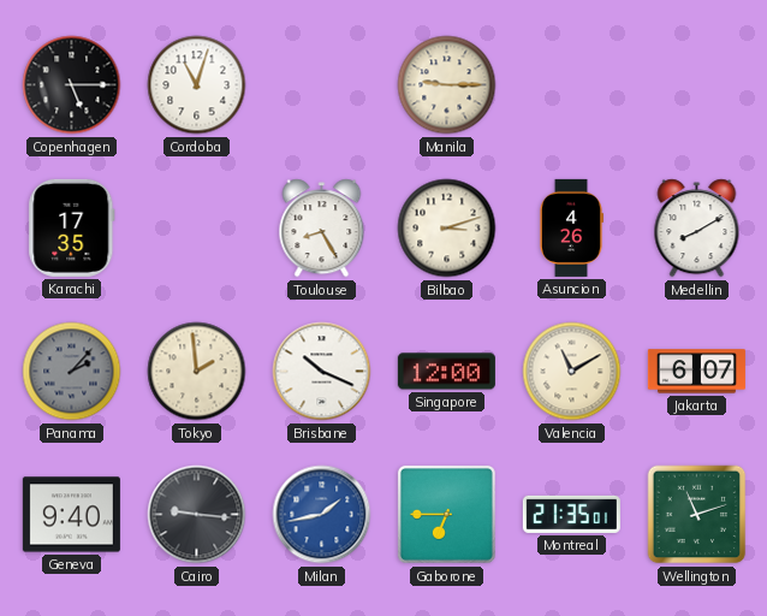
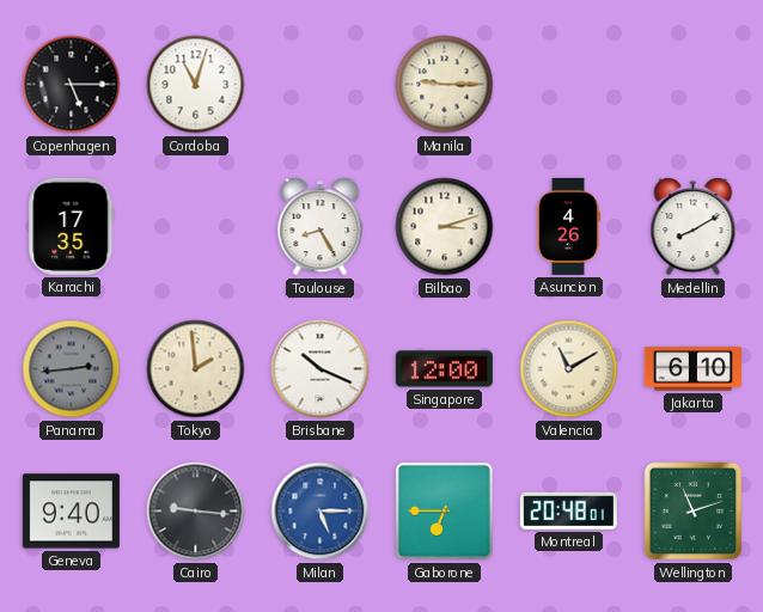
Panama: 2:07 -> 2:44
Jakarta: 6:07 -> 6:10
Milan: 1:43 -> 5:15
Montreal: 21:35 -> 20:48
